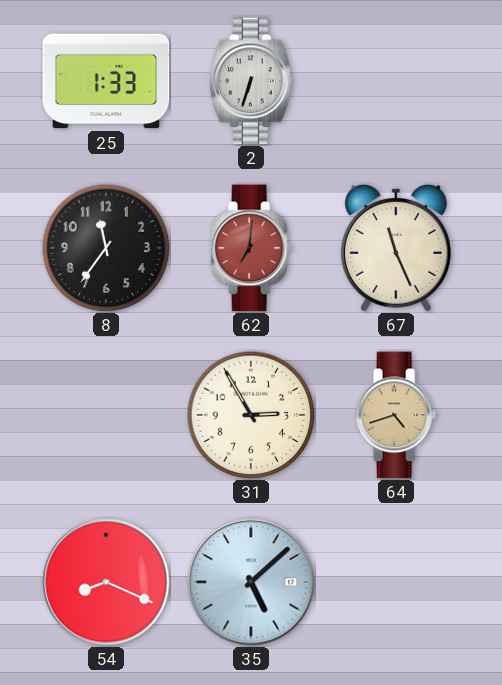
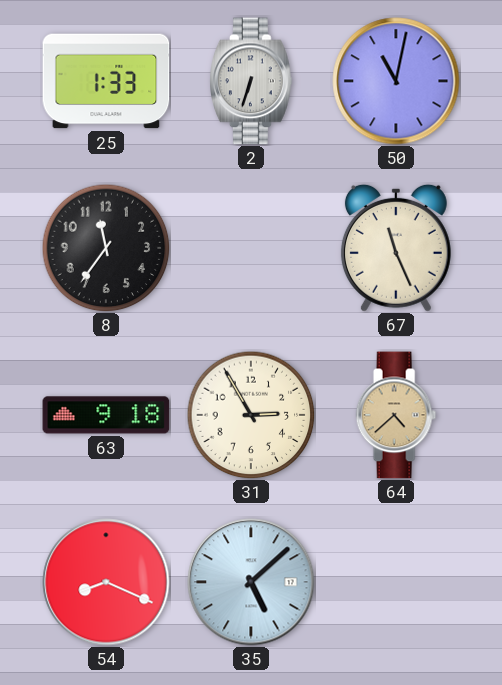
50: none -> 11:02
62: 7:01 -> none
63: none -> 9:18
64: 4:42 -> 4:38
